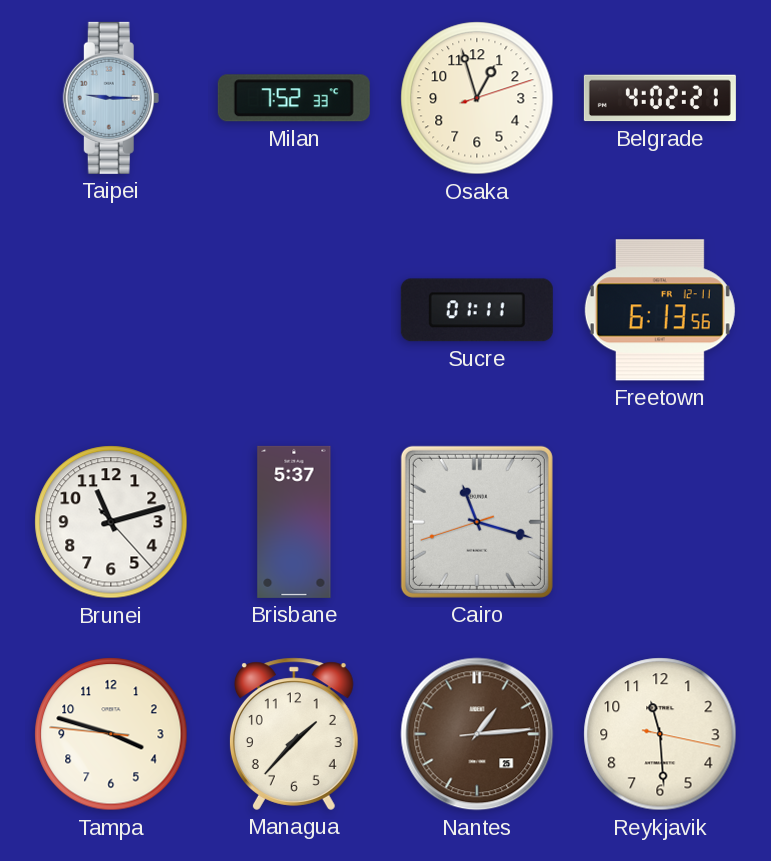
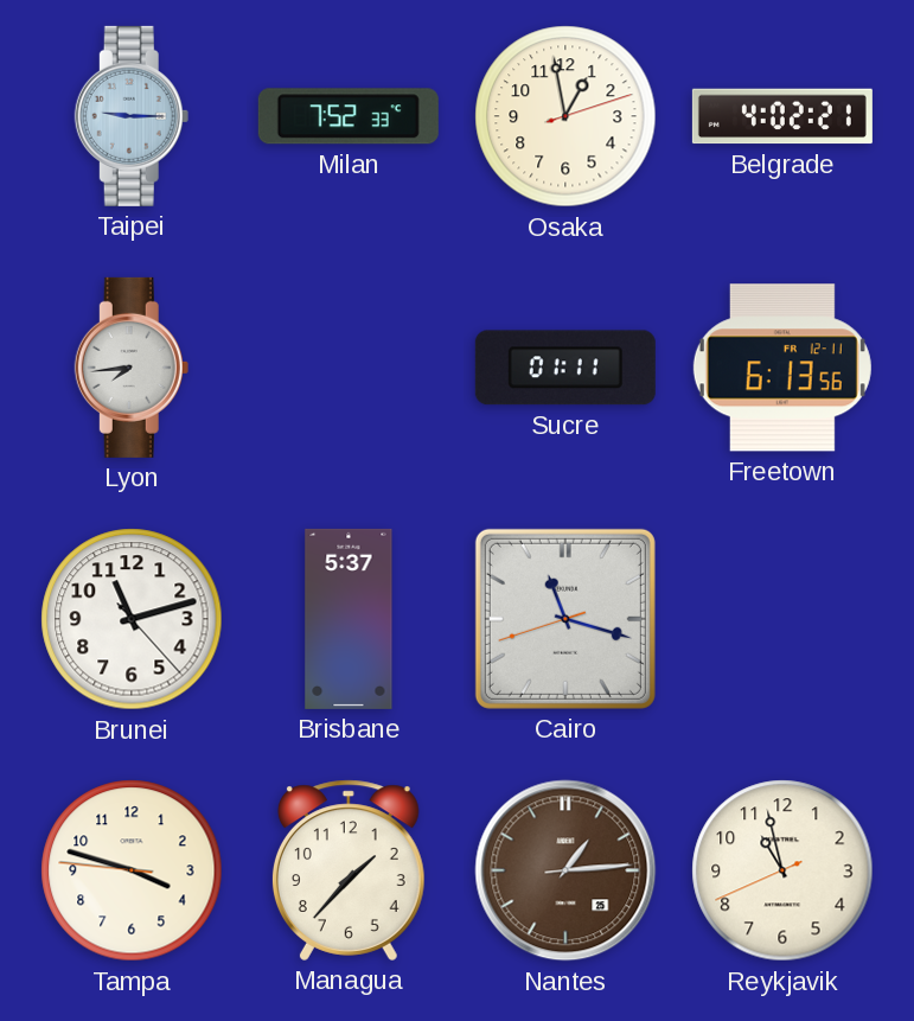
Osaka: 12:57 -> 12:58
Lyon: none -> 7:44
Reykjavik: 11:29 -> 10:57
